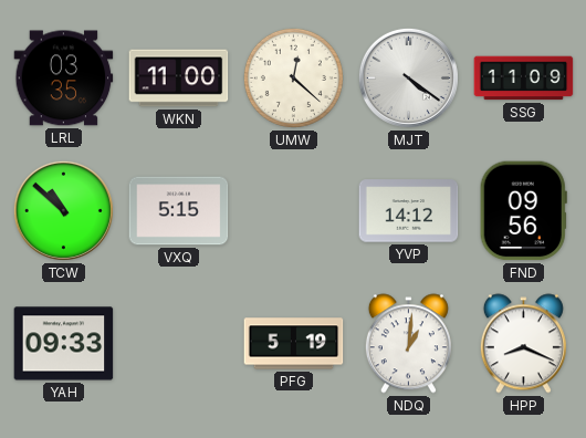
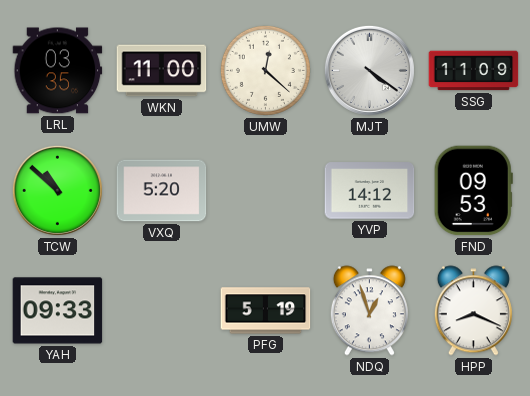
VXQ: 5:15 -> 5:20
FND: 09:56 -> 09:53
NDQ: 1:01 -> 12:57
